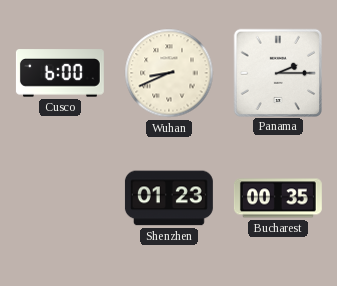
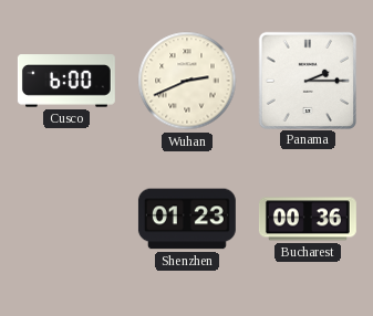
Wuhan: 8:41 -> 2:41
Bucharest: 00:35 -> 00:36
